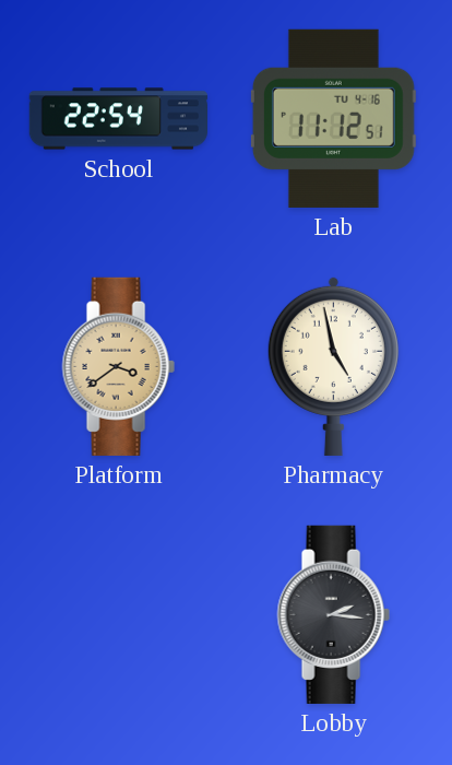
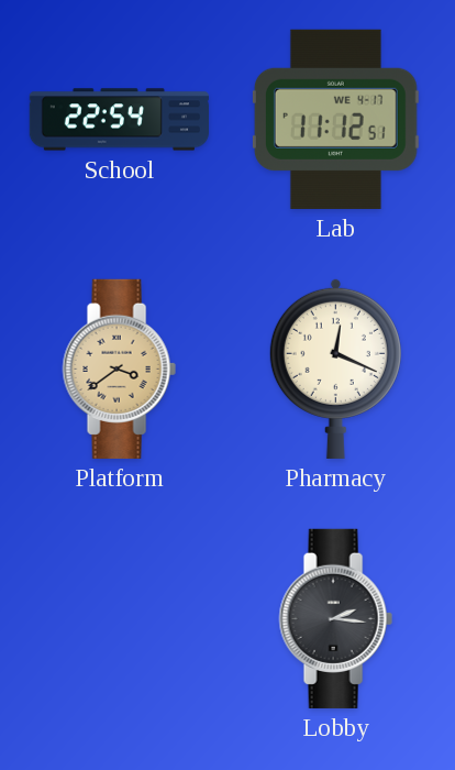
Lab date: TU 4-16 -> WE 4-17
Pharmacy: 4:58 -> 12:19
